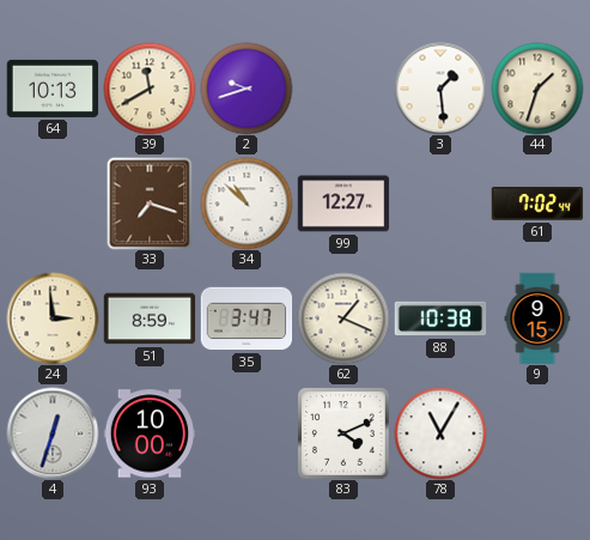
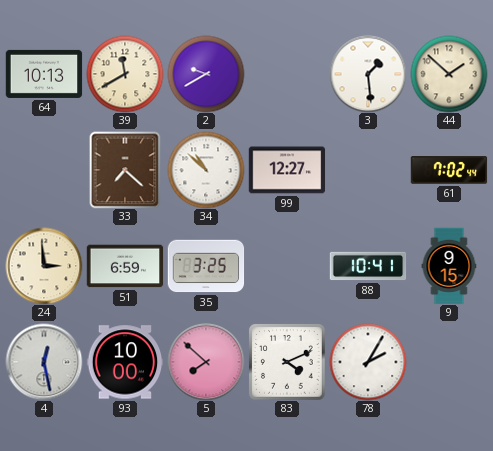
2: 9:42 -> 9:40
44: 1:33 -> 1:52
33: 7:18 -> 7:22
51: 8:59 -> 6:59
35: 3:47 -> 3:25
62: 1:19 -> none
88: 10:38 -> 10:41
4: 12:33 -> 12:28
5: none -> 7:52
78: 11:05 -> 2:05
